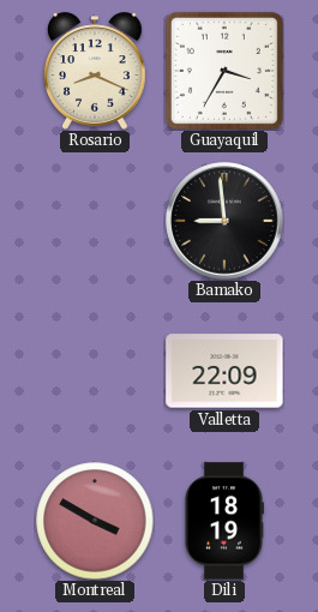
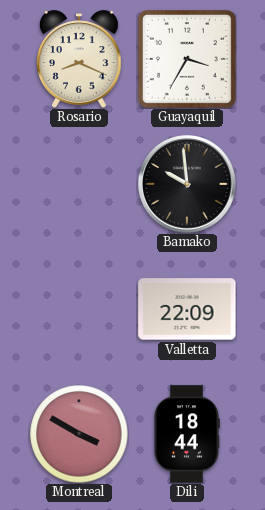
Bamako: 8:59 -> 9:59
Dili: 18:19 -> 18:44
